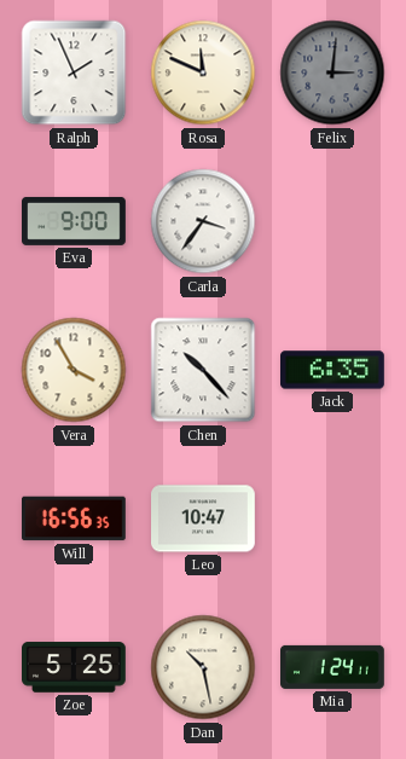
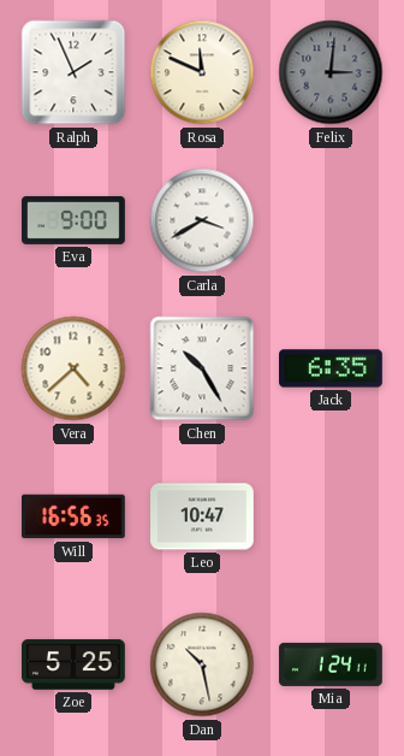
Carla: 3:36 -> 3:40
Vera: 3:55 -> 4:38
Chen: 10:23 -> 10:25
